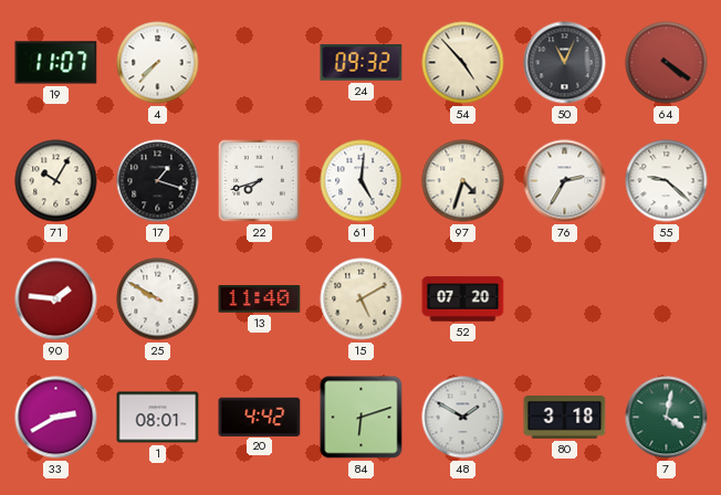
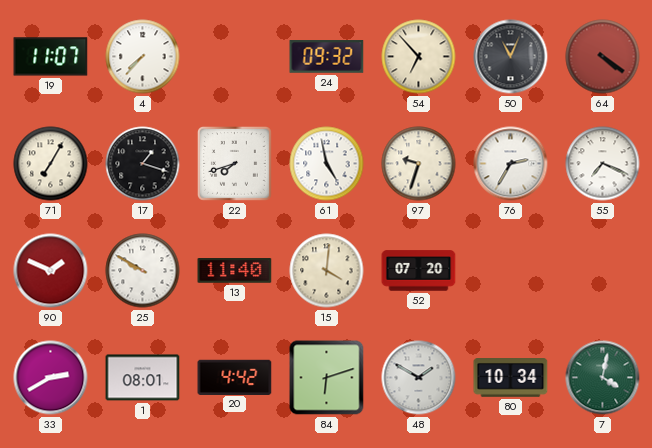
54: 4:53 -> 6:53
71: 10:05 -> 7:05
61: 5:01 -> 4:58
97: 4:33 -> 9:33
55: 9:22 -> 7:19
90: 1:46 -> 1:49
15: 5:10 -> 4:01
80: 3:18 -> 10:34
